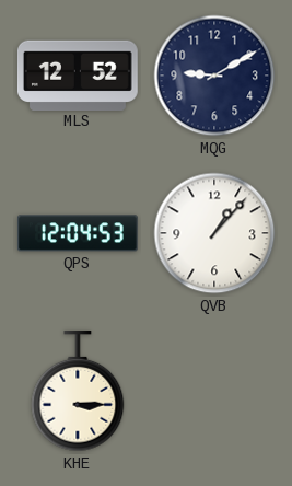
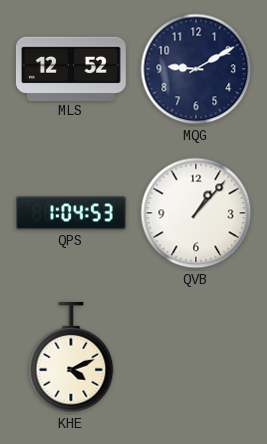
QPS: 12:04 -> 1:04
KHE: 3:15 -> 4:11
